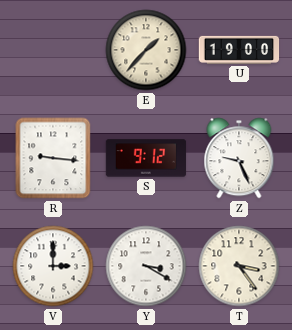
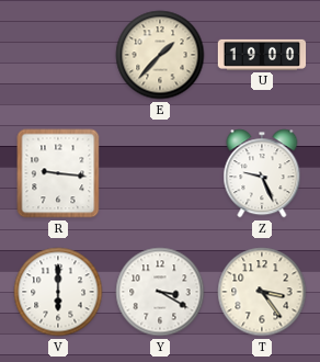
S: 9:12 -> none
V: 3:00 -> 6:00
